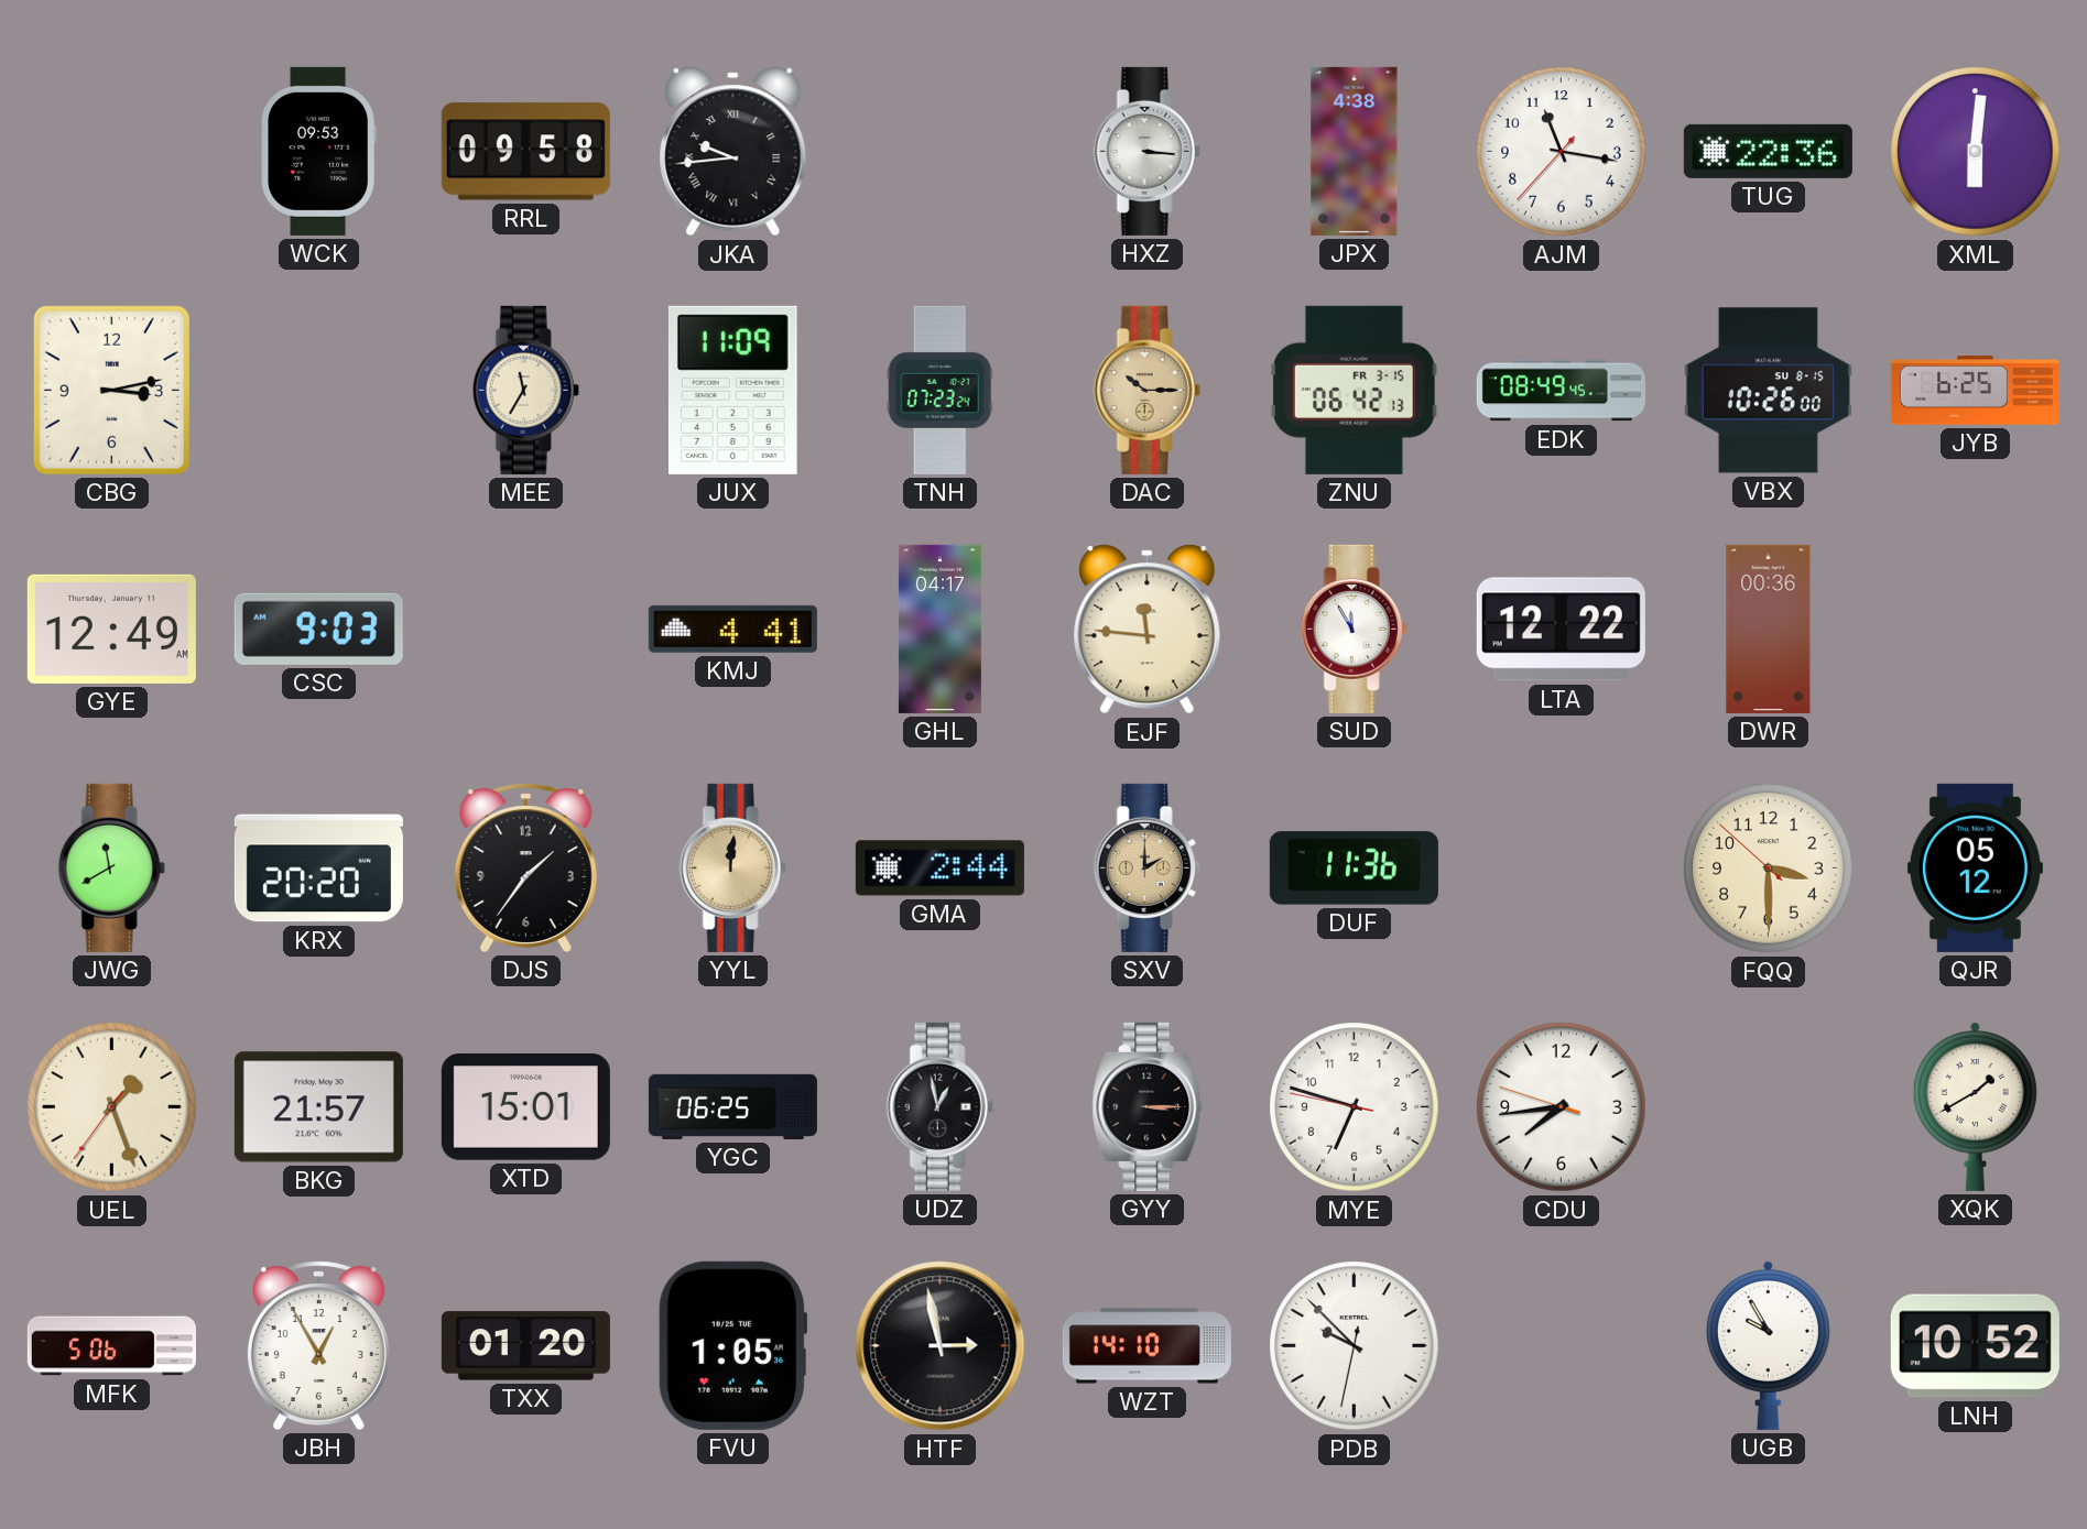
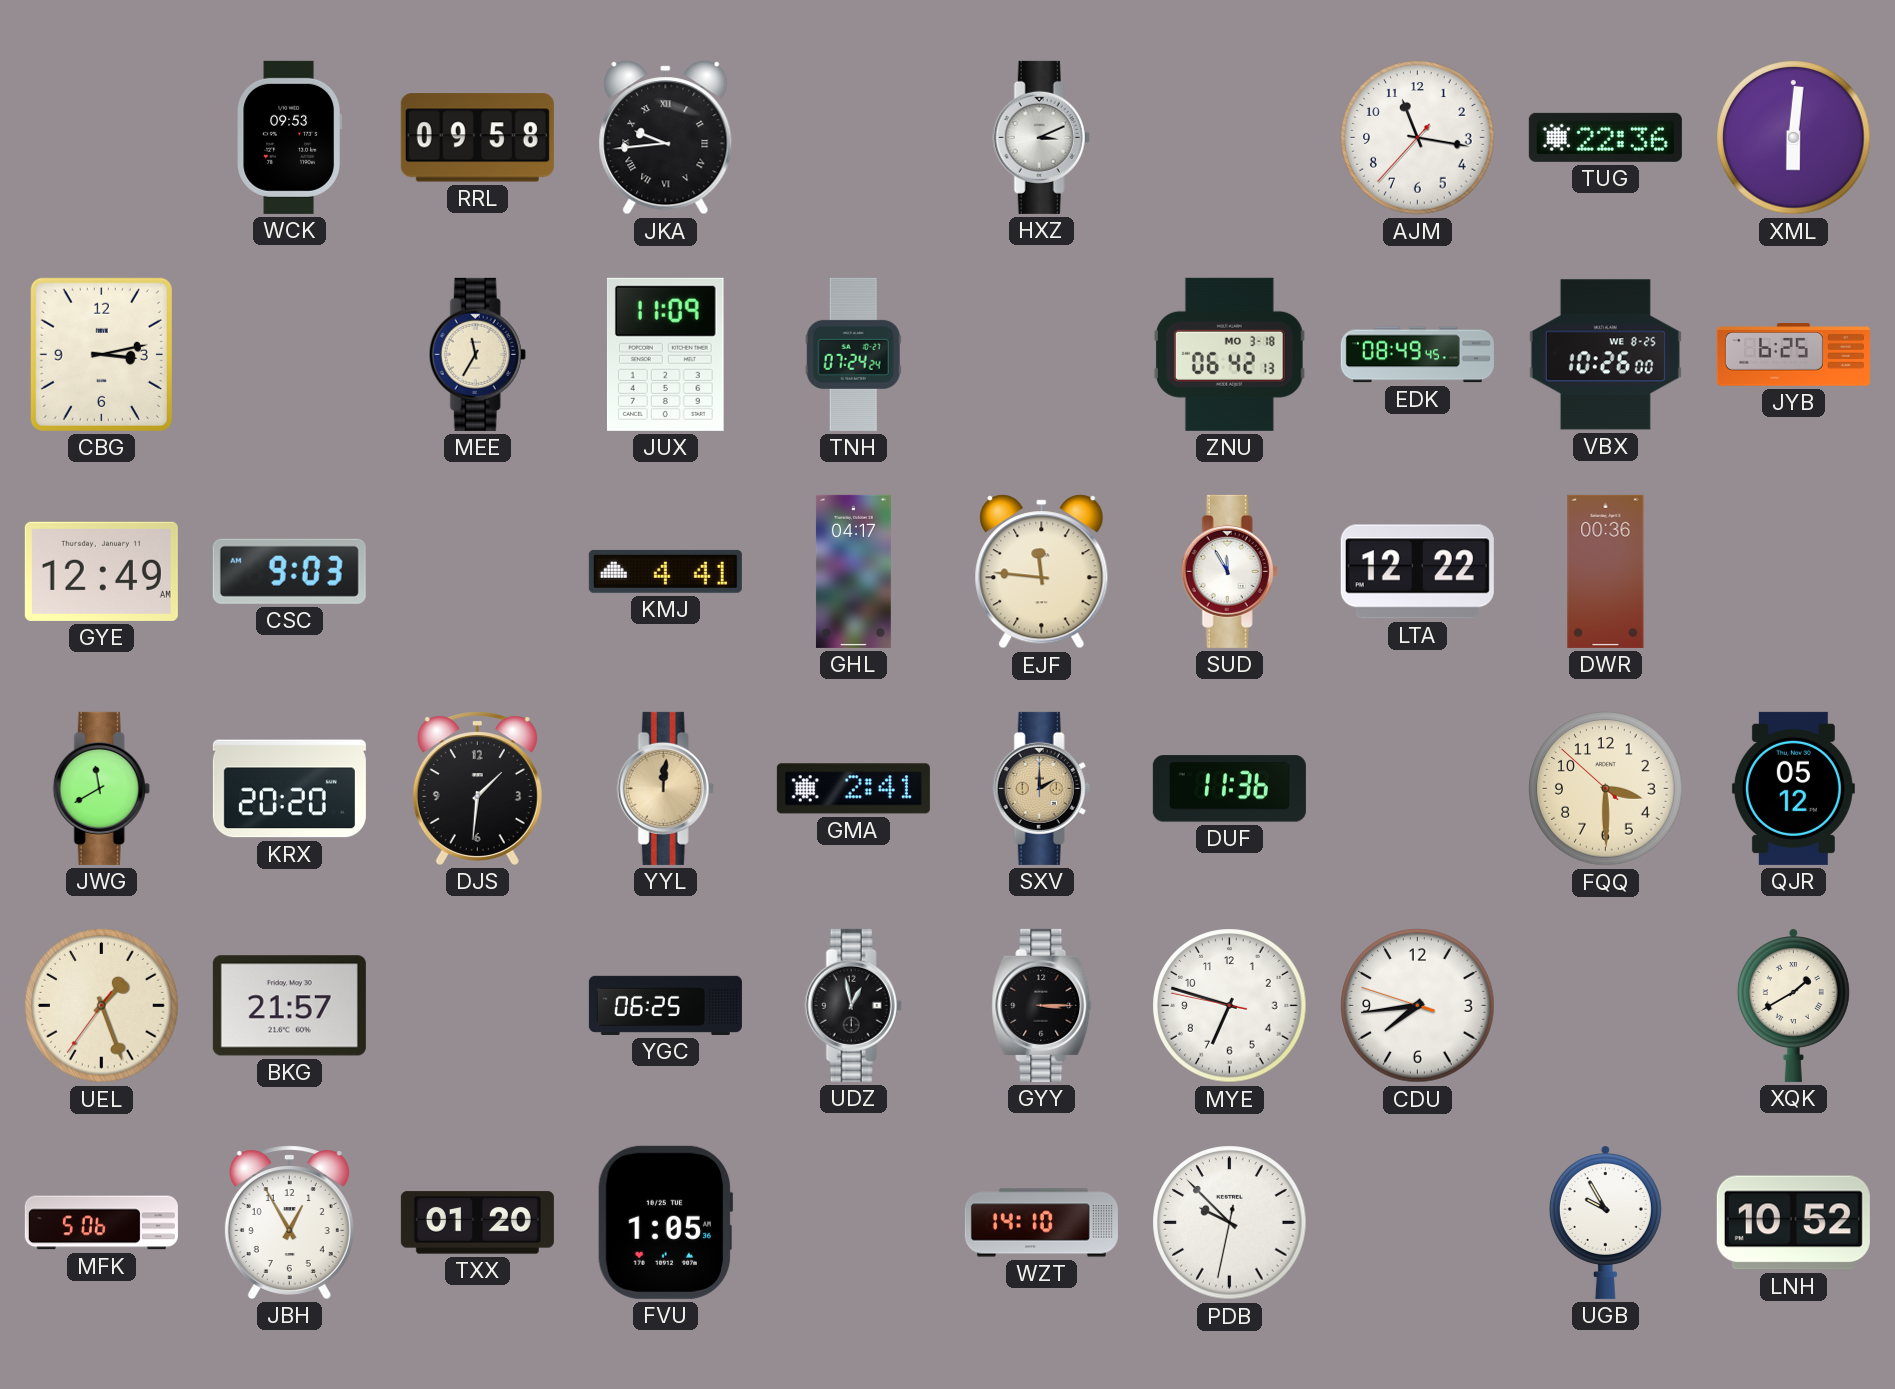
HXZ: 3:16 -> 3:11
JPX: 4:38 -> none
TNH: 07:23 -> 07:24
DAC: 10:15 -> none
ZNU date: FR 3-15 -> MO 3-18
VBX date: SU 8-15 -> WE 8-25
DJS: 1:36 -> 1:31
GMA: 2:44 -> 2:41
XTD: 15:01 -> none
HTF: 2:58 -> none
